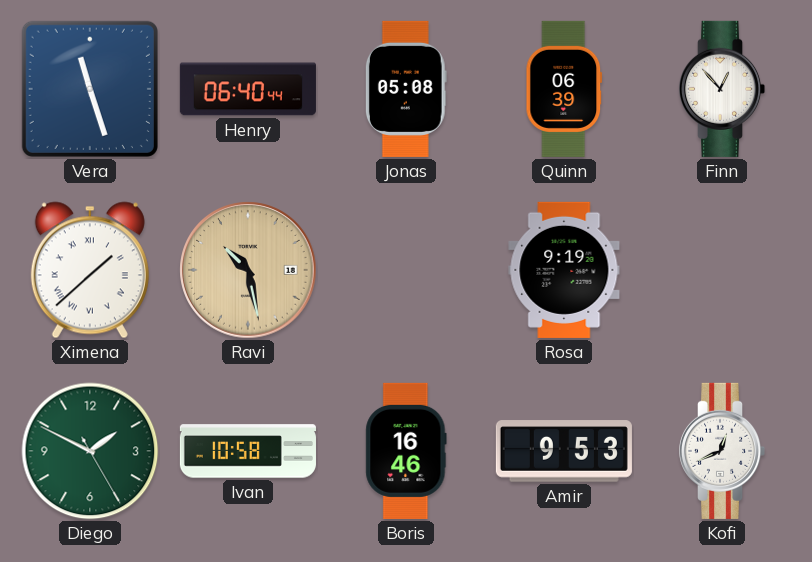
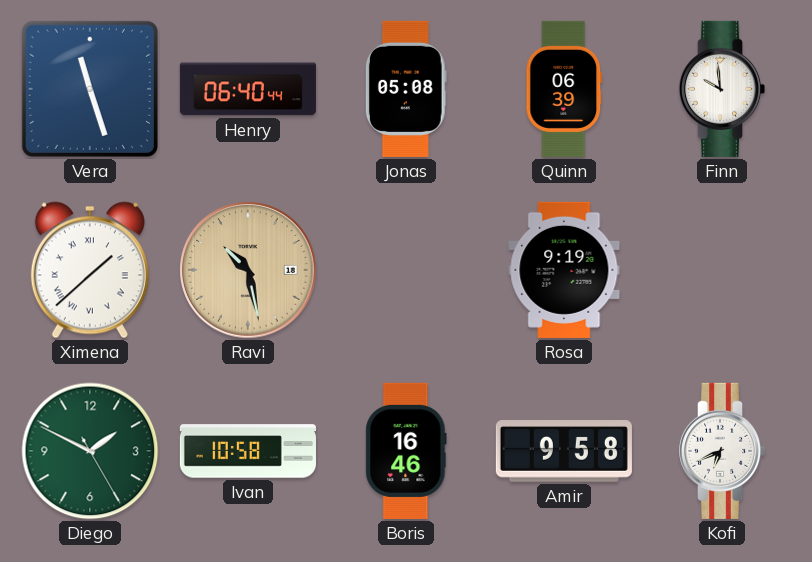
Finn: 12:53 -> 9:59
Amir: 9:53 -> 9:58
Kofi: 12:41 -> 6:41
